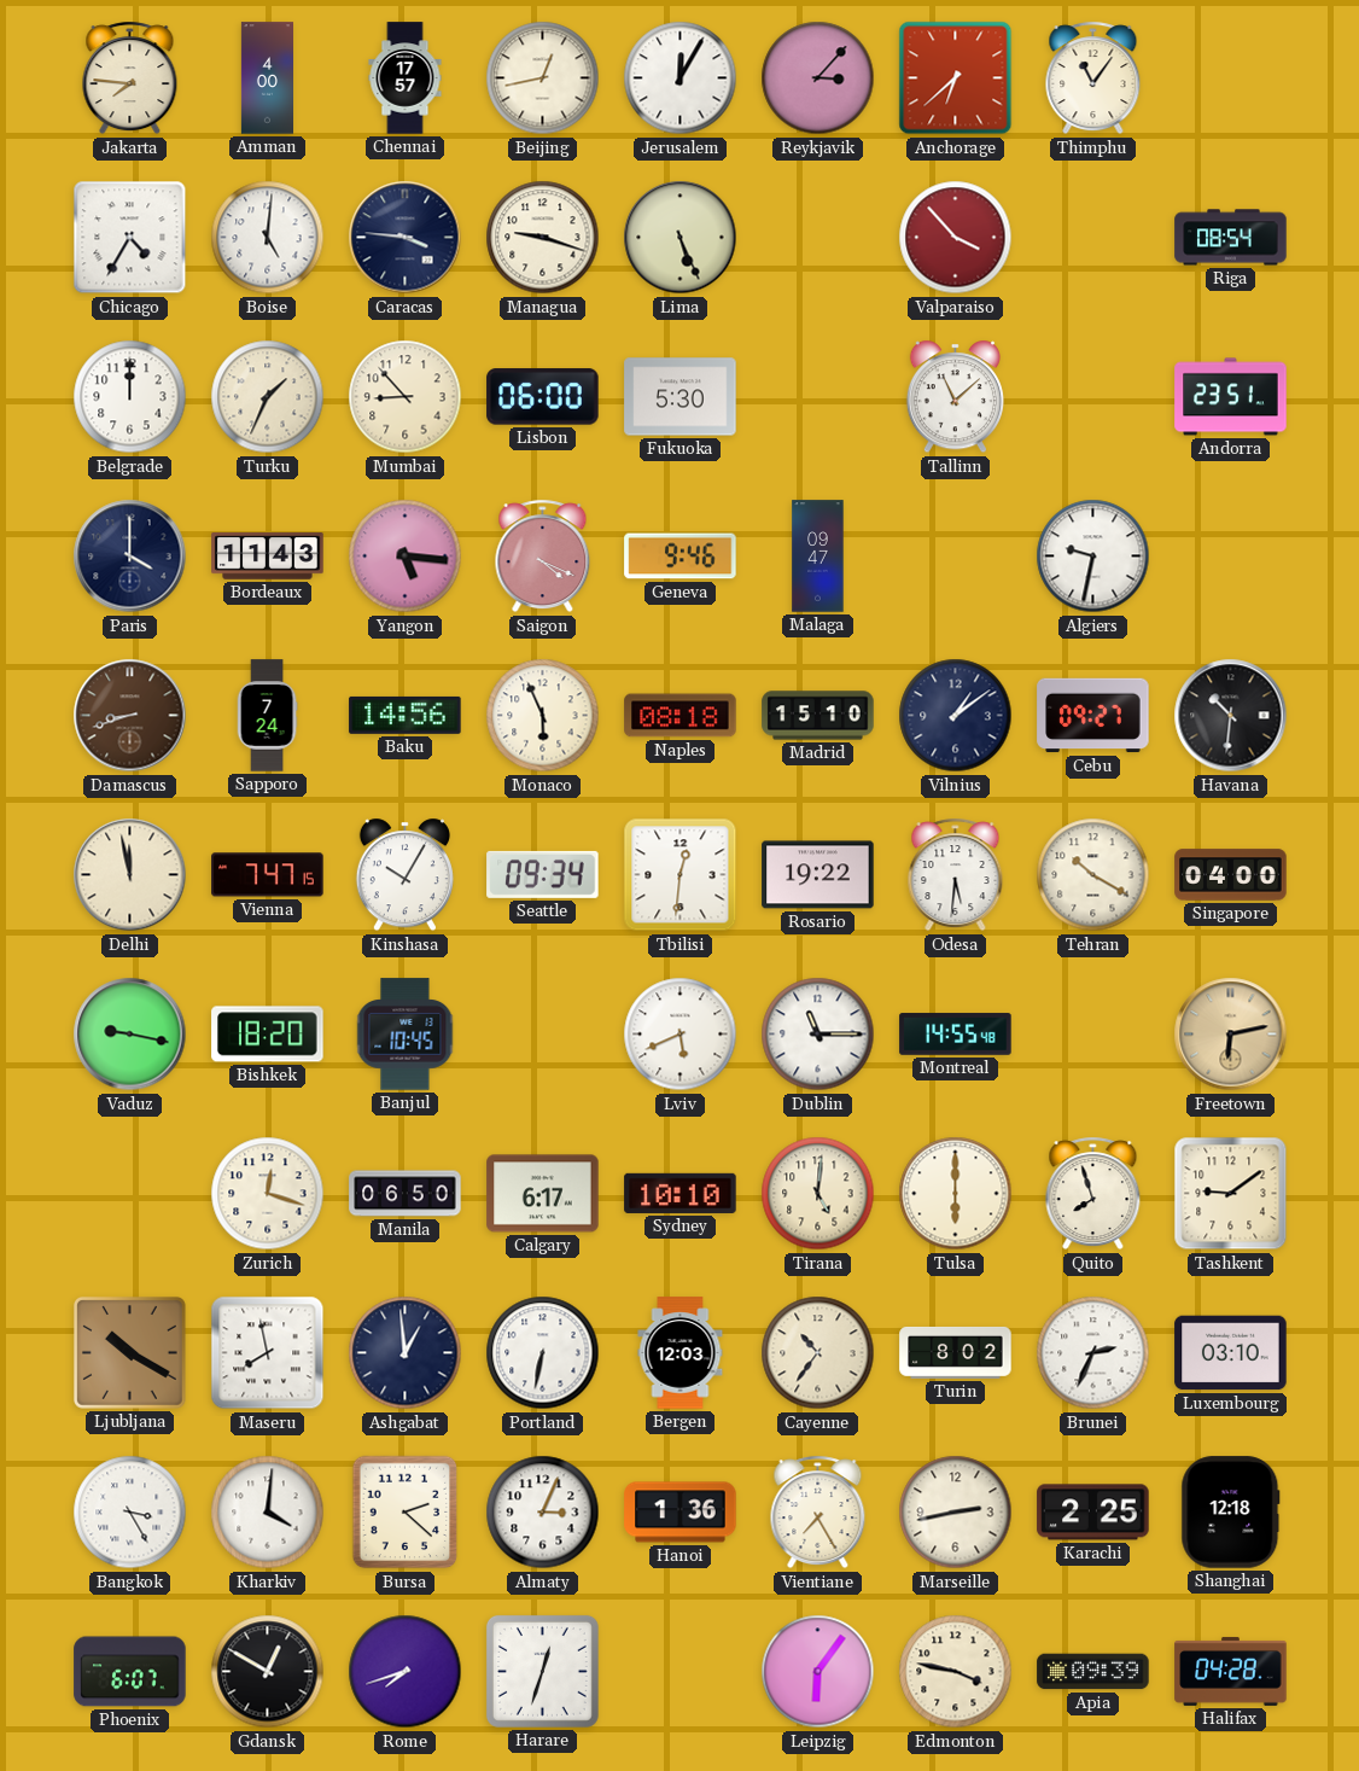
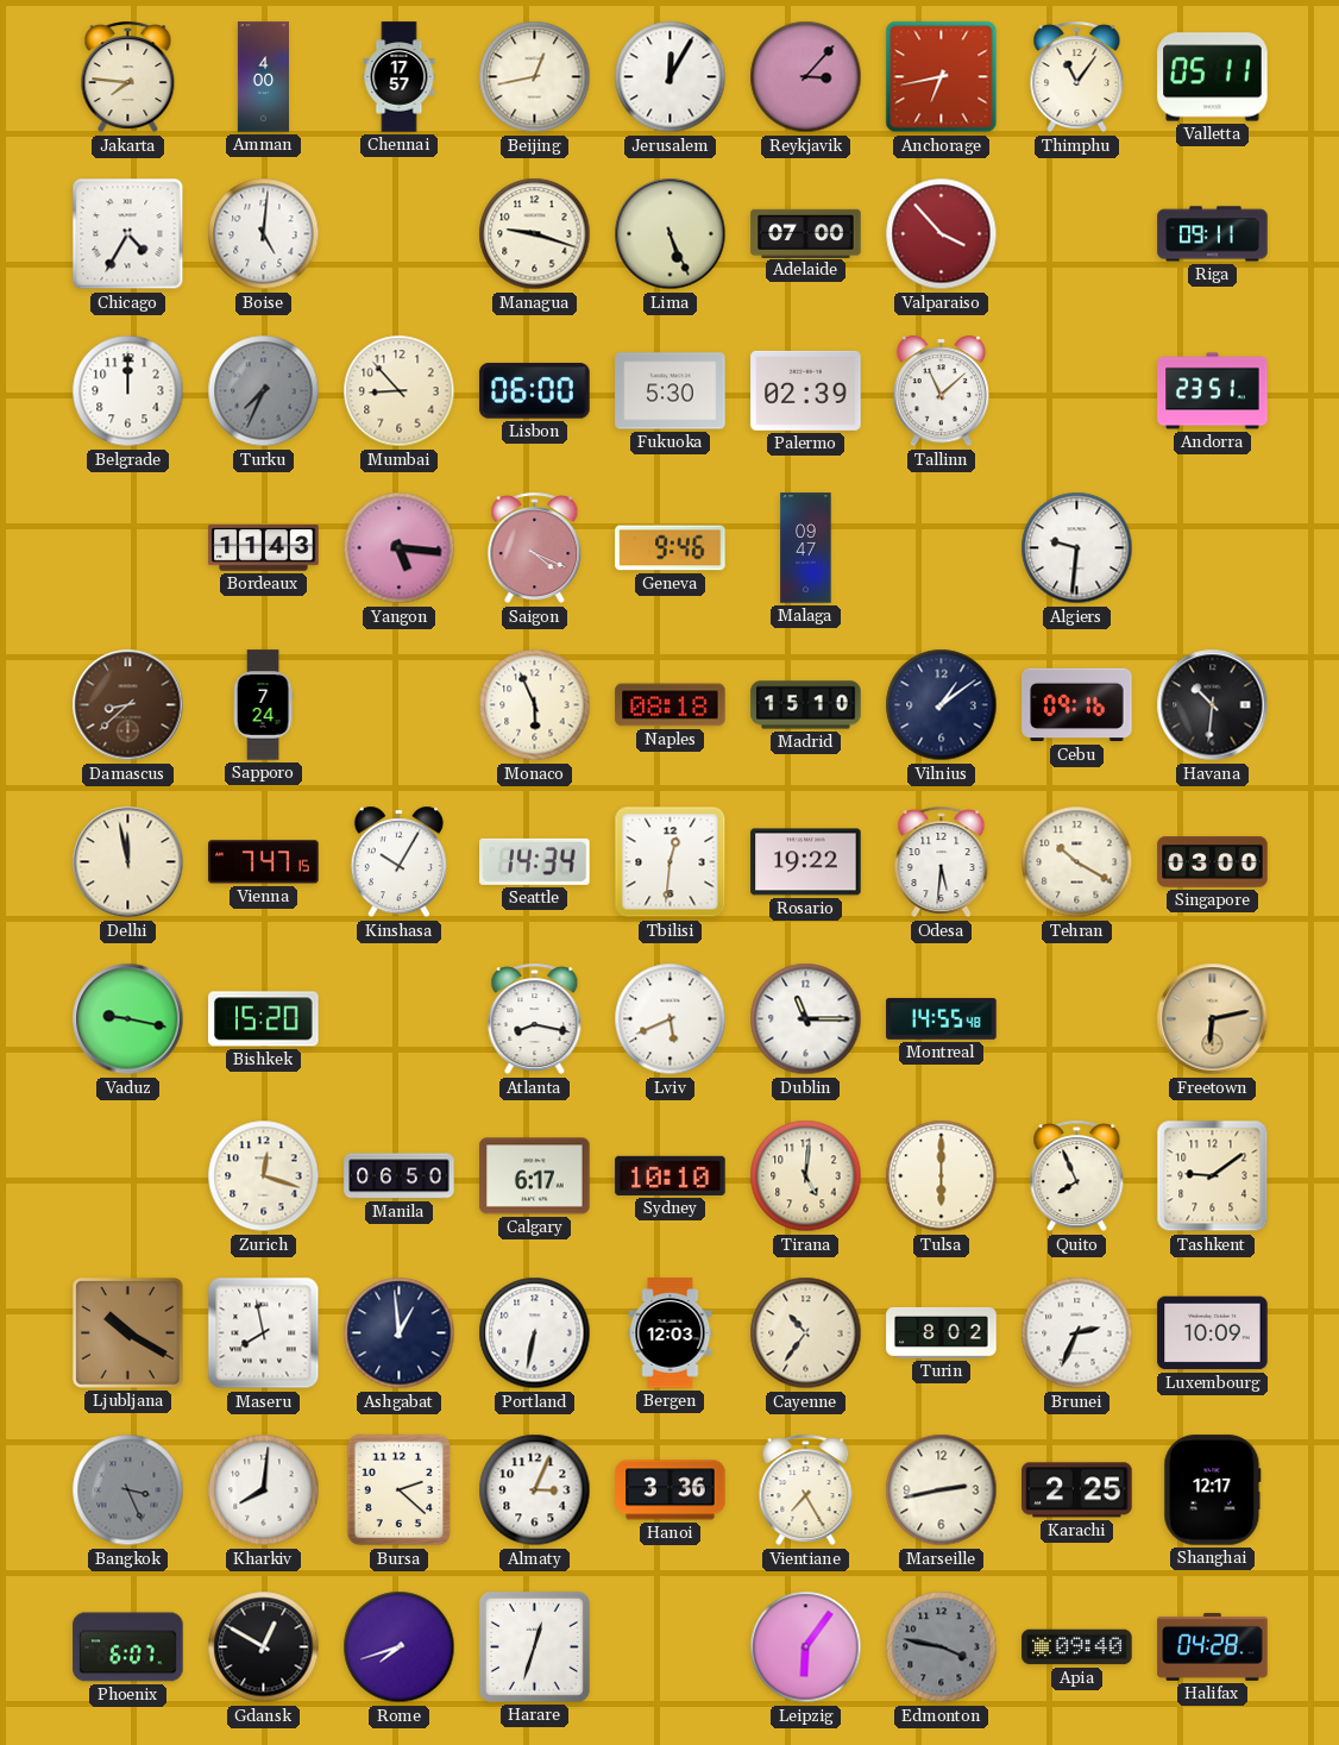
Anchorage: 6:38 -> 6:43
Valletta: none -> 05:11
Caracas: 3:46 -> none
Adelaide: none -> 07:00
Riga: 08:54 -> 09:11
Turku: 1:34 -> 7:34
Turku dial: cream -> grey
Palermo: none -> 02:39
Paris: 4:00 -> none
Algiers: 9:32 -> 9:31
Damascus: 8:42 -> 8:38
Baku: 14:56 -> none
Cebu: 09:27 -> 09:16
Seattle: 09:34 -> 14:34
Singapore: 04:00 -> 03:00
Bishkek: 18:20 -> 15:20
Banjul: 10:45 -> none
Atlanta: none -> 8:17
Quito: 7:57 -> 7:56
Luxembourg: 03:10 -> 10:09
Bangkok: 3:25 -> 3:26
Bangkok dial: white -> grey
Kharkiv: 4:01 -> 8:01
Hanoi: 1:36 -> 3:36
Shanghai: 12:18 -> 12:17
Edmonton dial: cream -> grey
Apia: 09:39 -> 09:40
